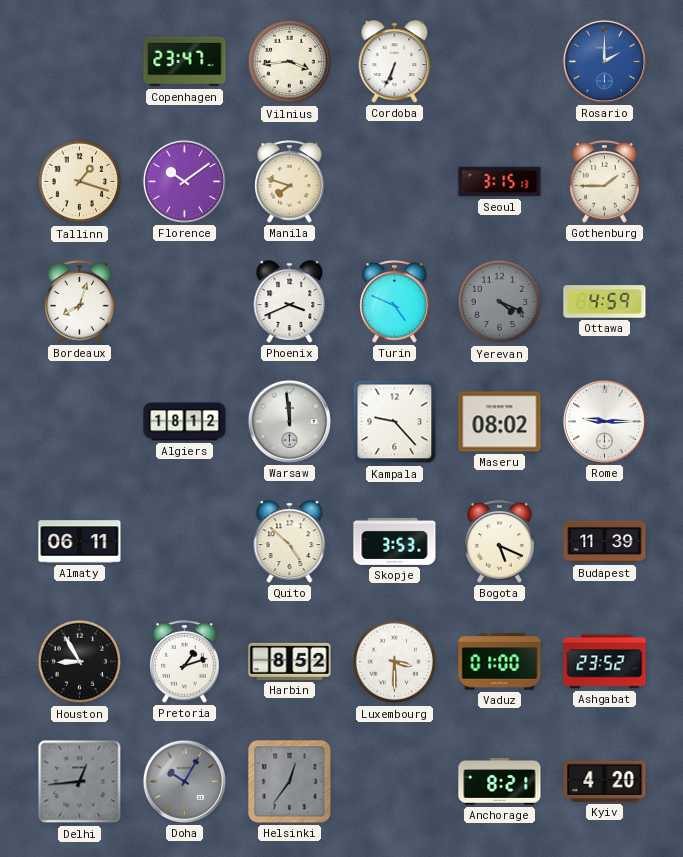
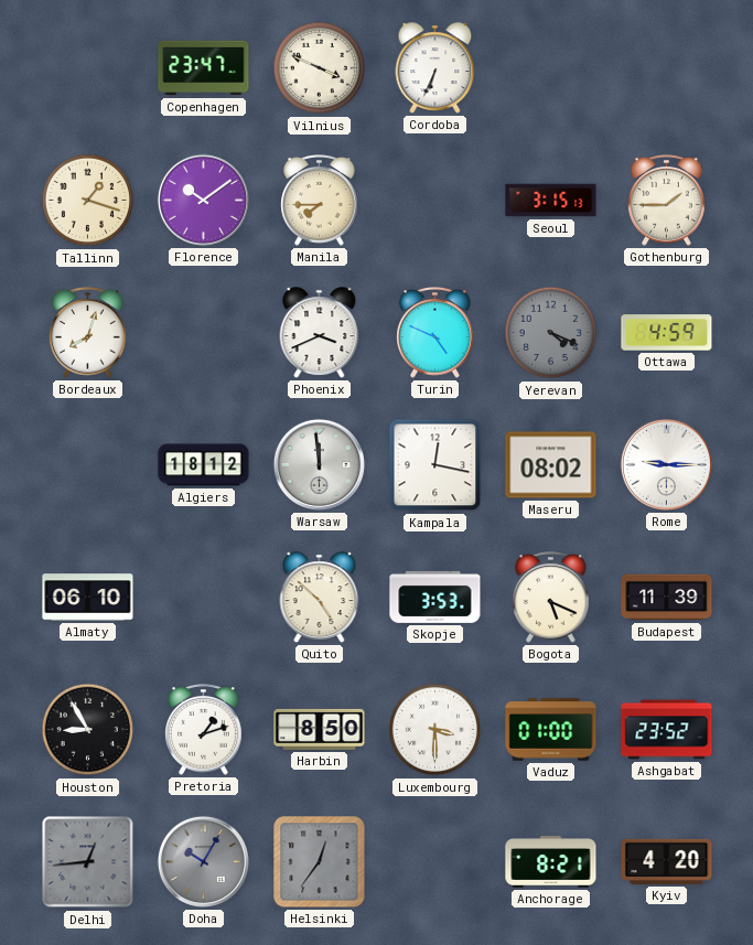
Vilnius: 3:44 -> 3:49
Rosario: 2:00 -> none
Manila: 7:48 -> 7:45
Kampala: 9:23 -> 12:17
Almaty: 06:11 -> 06:10
Harbin: 8:52 -> 8:50
